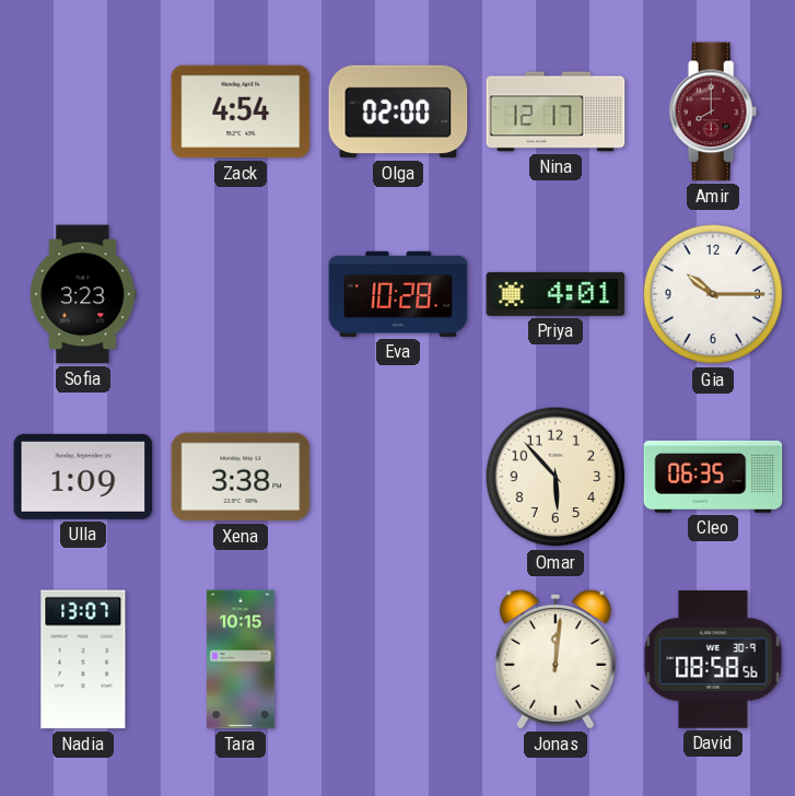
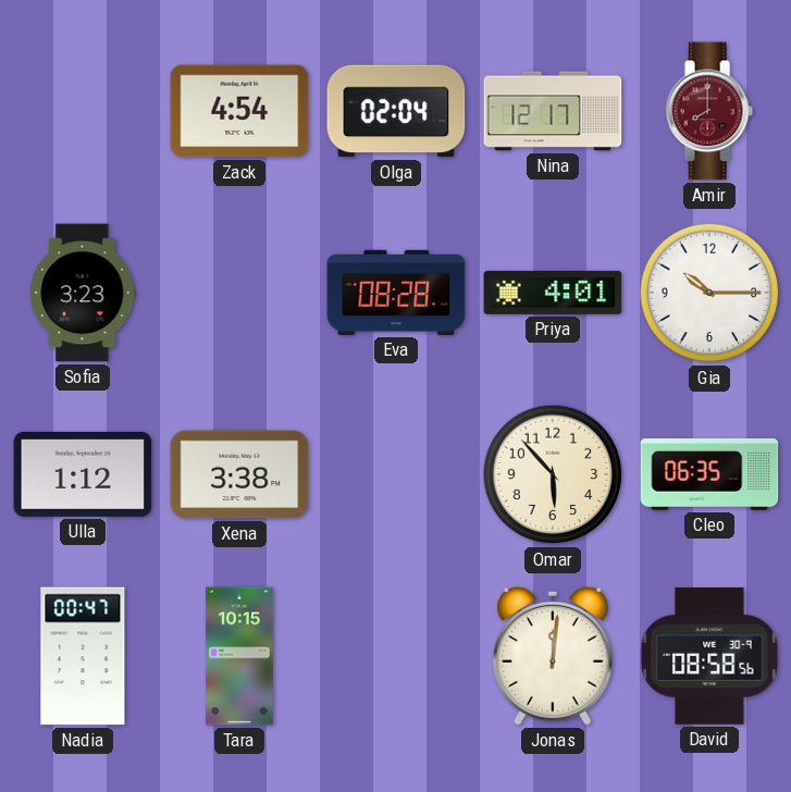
Olga: 02:00 -> 02:04
Eva: 10:28 -> 08:28
Ulla: 1:09 -> 1:12
Nadia: 13:07 -> 00:47
